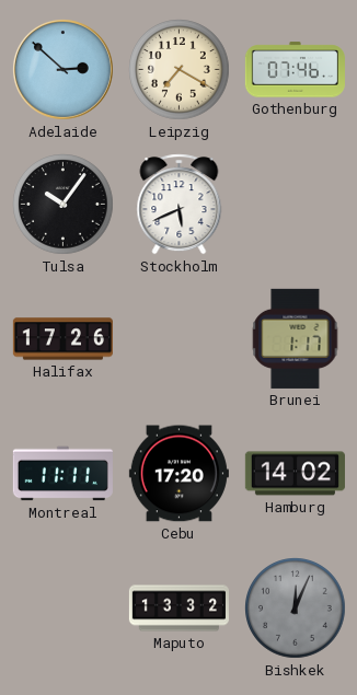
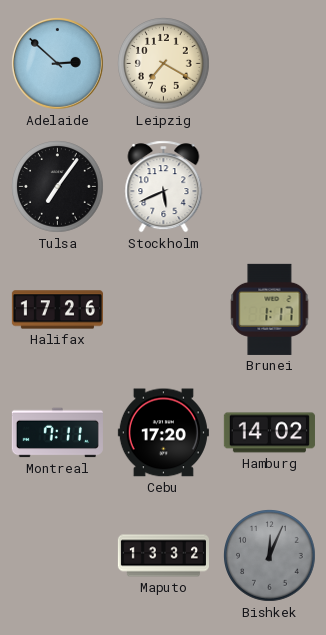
Gothenburg: 07:46 -> none
Tulsa: 10:06 -> 7:06
Montreal: 11:11 -> 7:11
